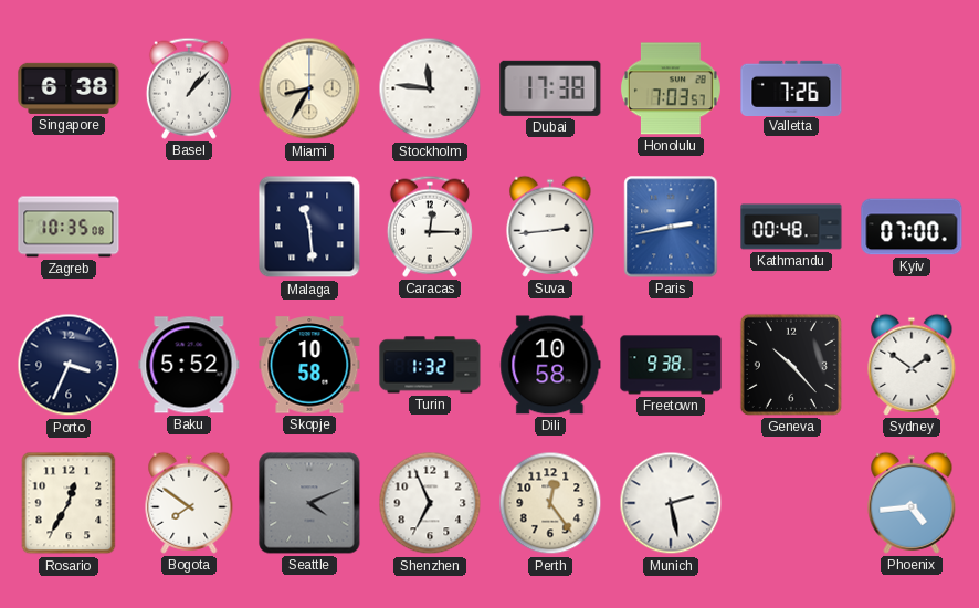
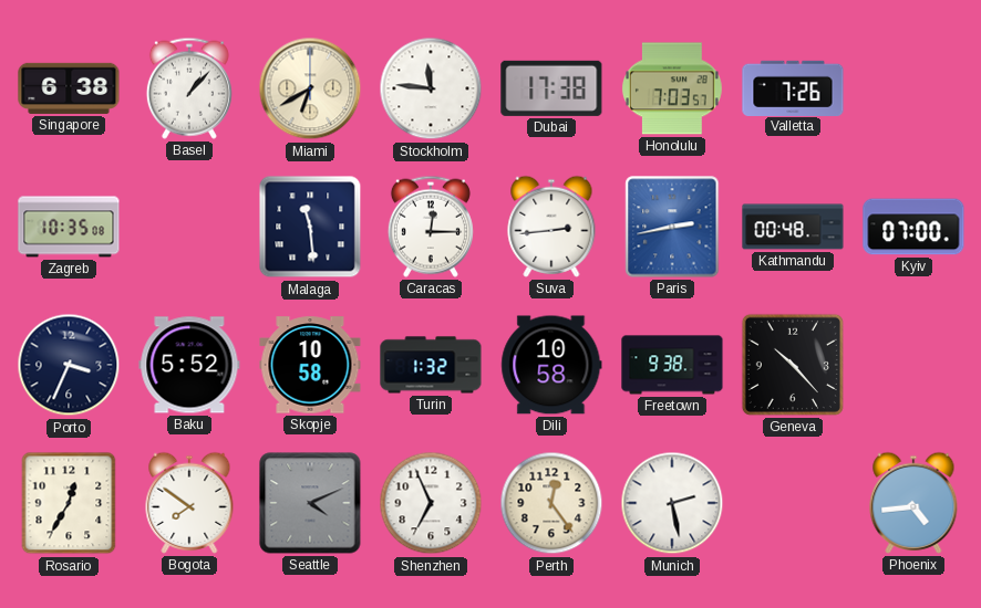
Miami: 8:35 -> 6:40
Sydney: 1:51 -> none
